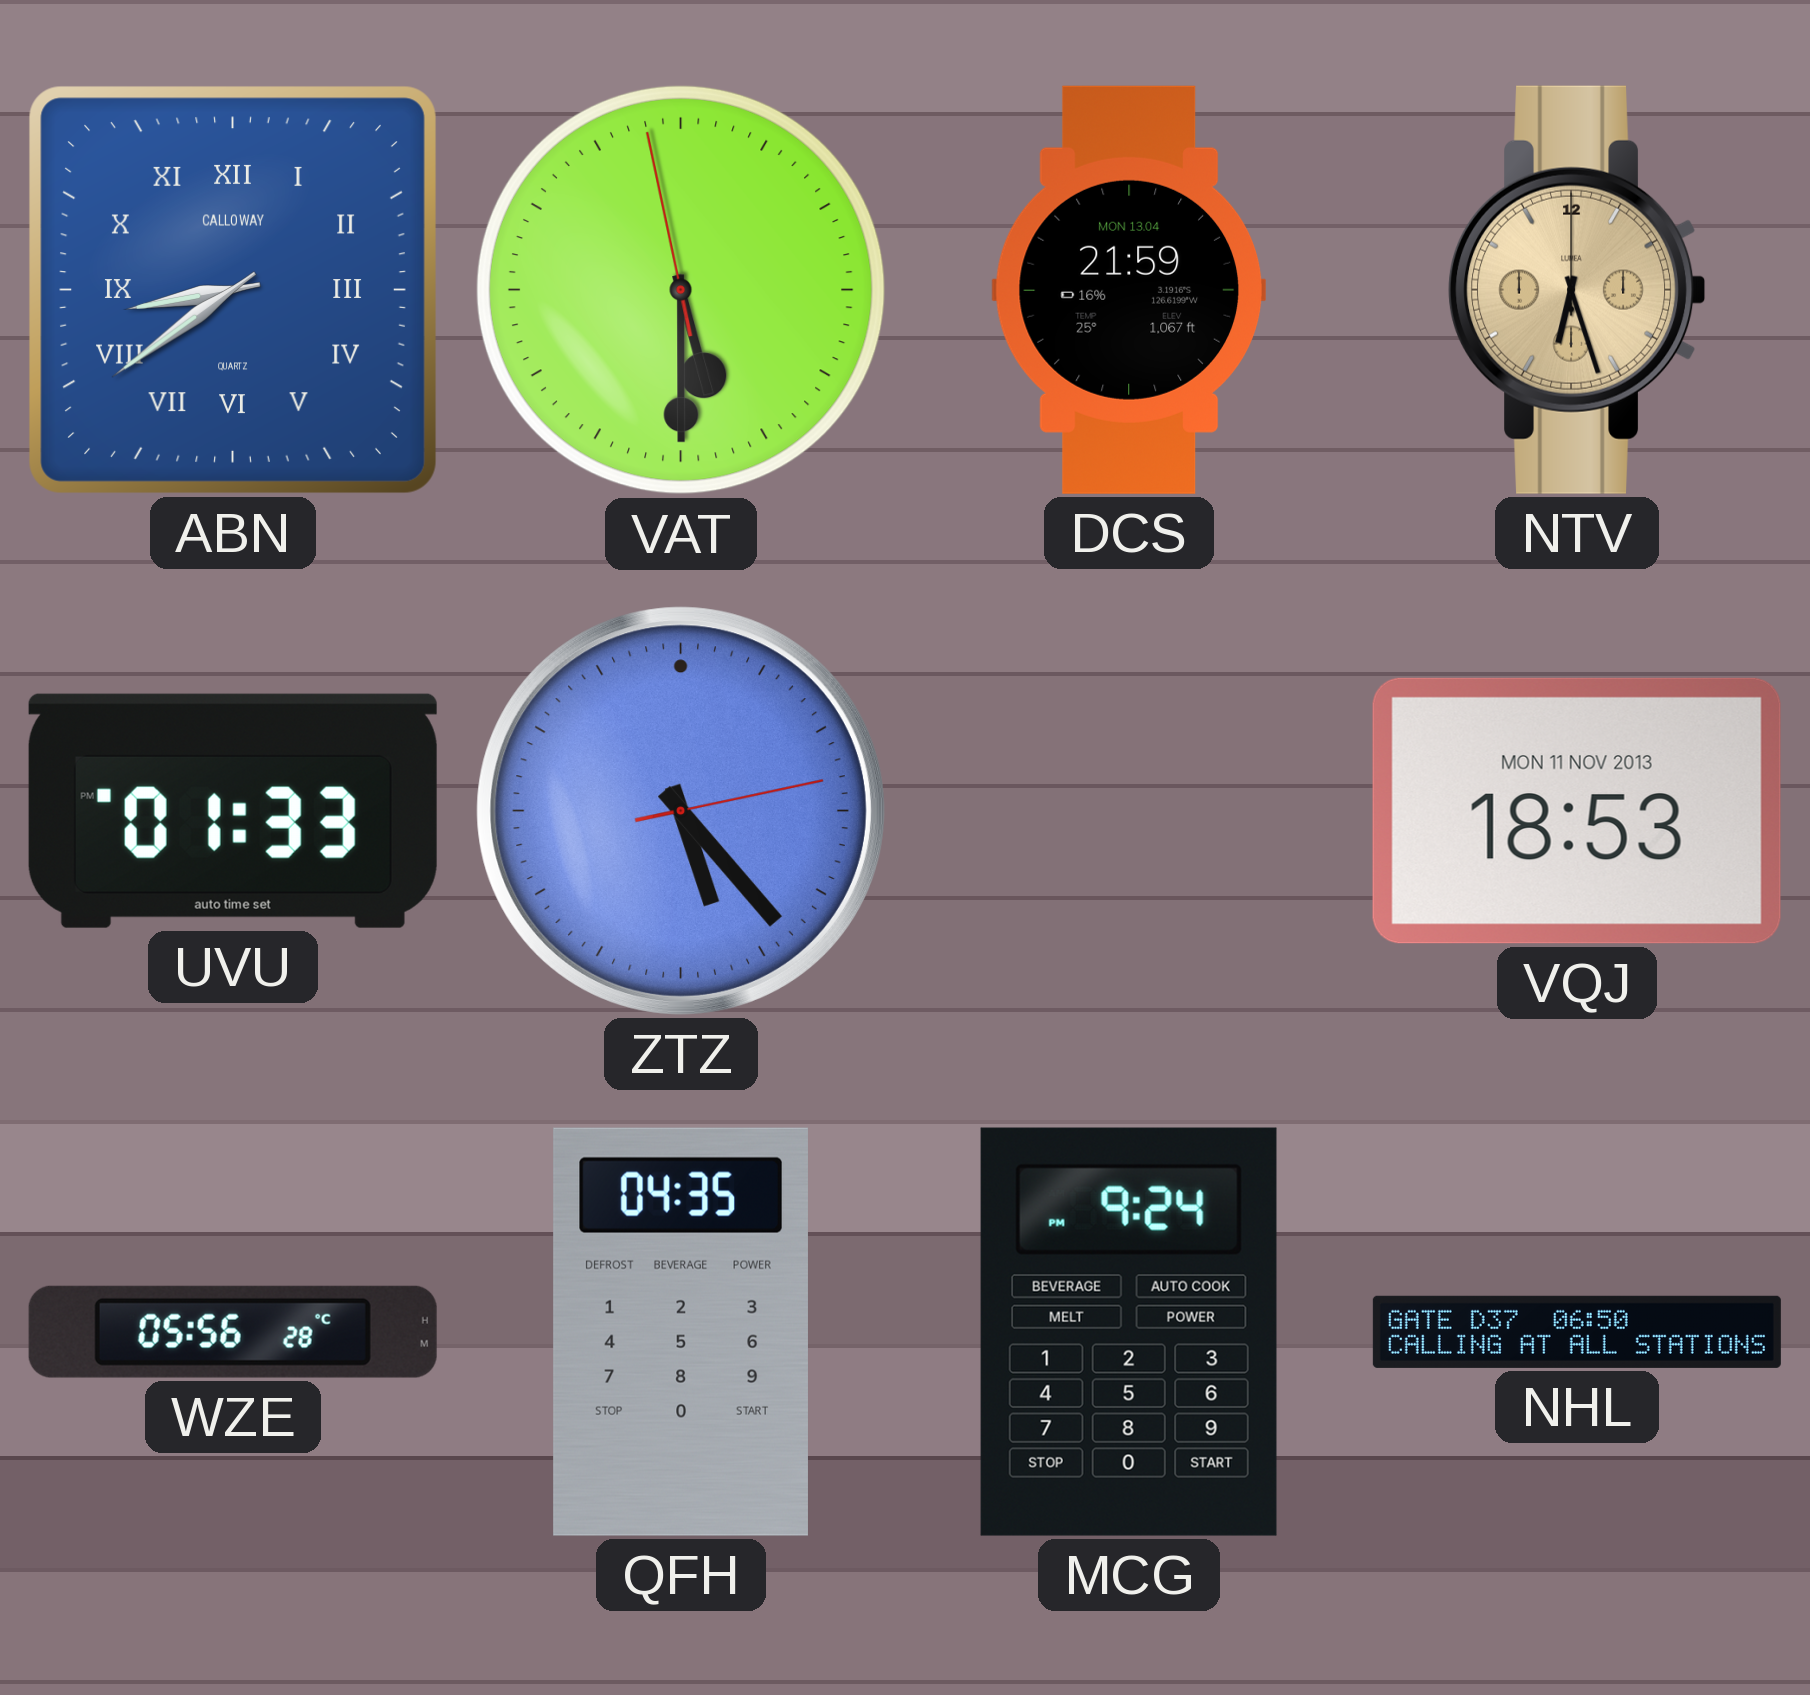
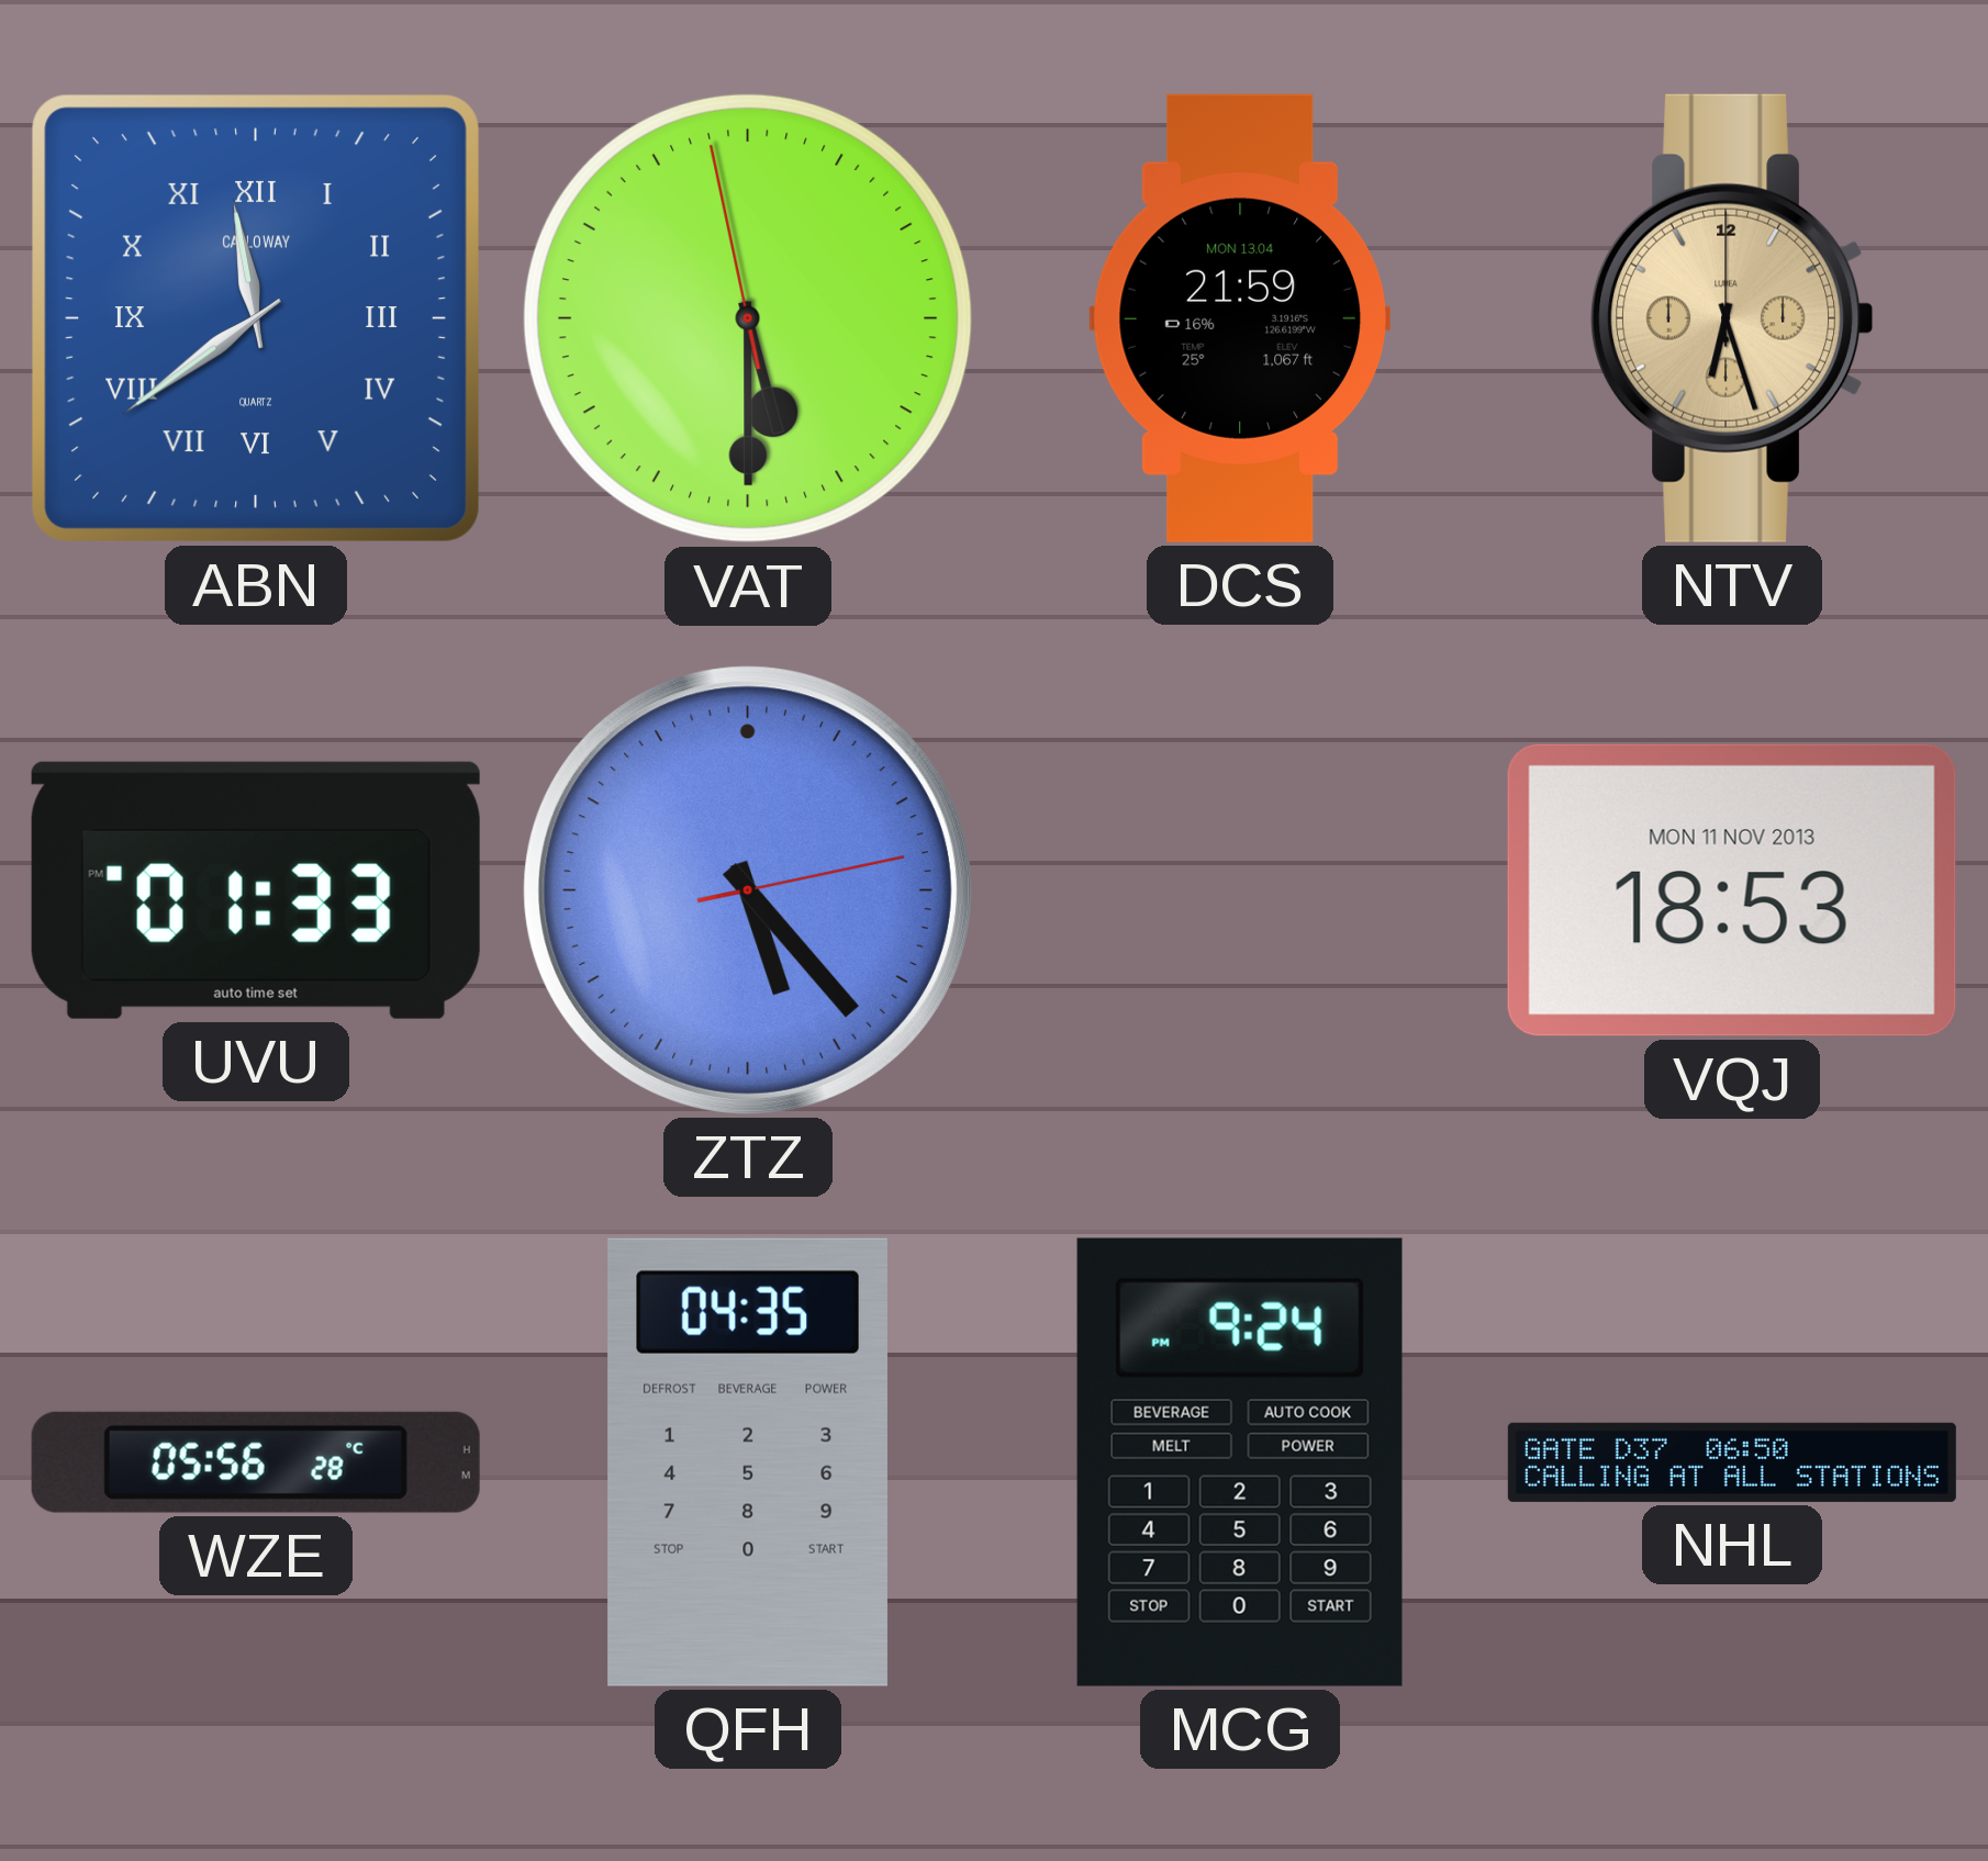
ABN: 8:39 -> 11:39
